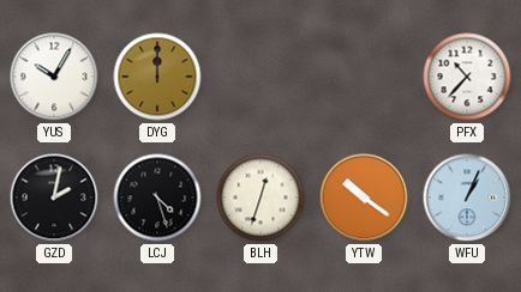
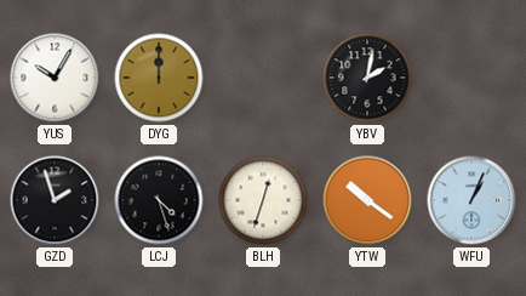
YBV: none -> 2:02
PFX: 10:37 -> none
GZD: 2:02 -> 1:57
